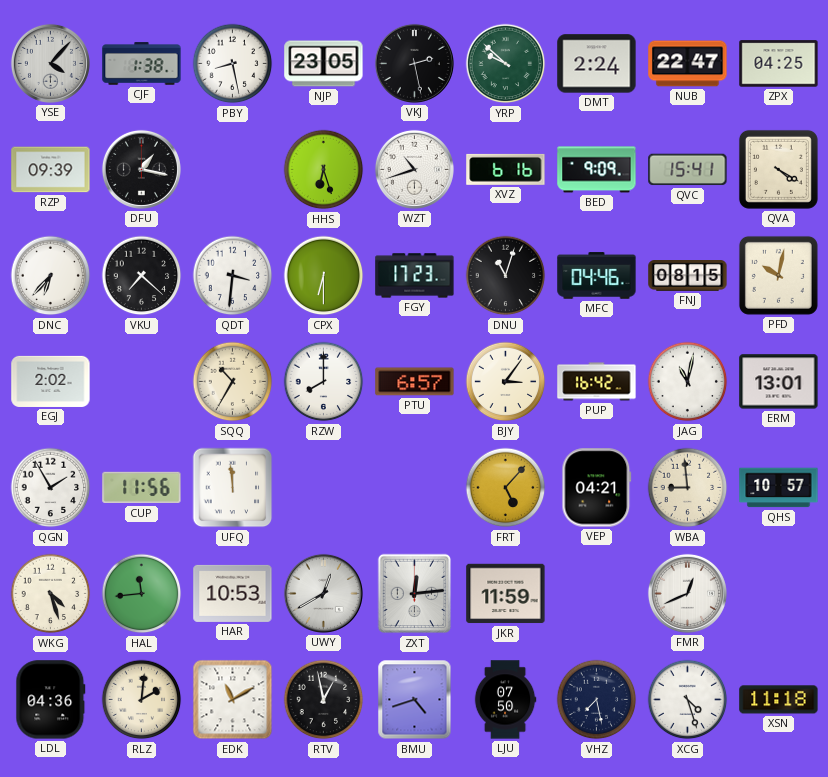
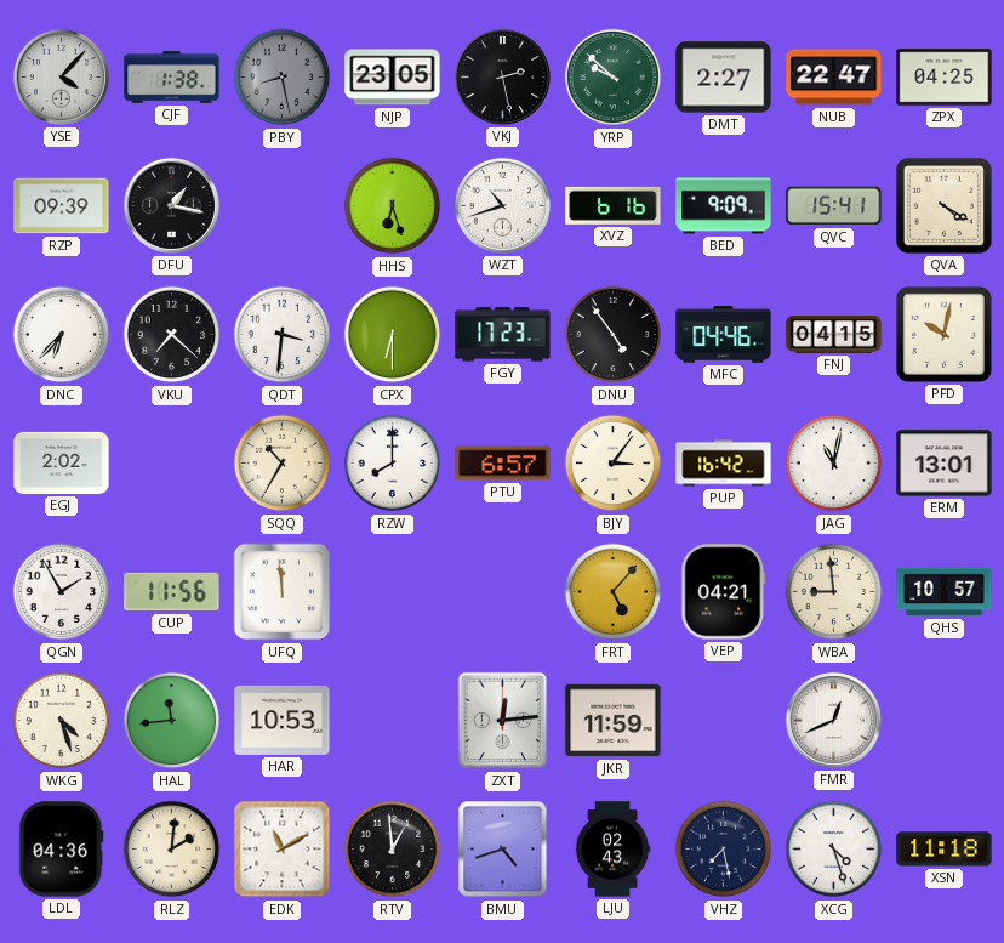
PBY dial: white -> grey
DMT: 2:24 -> 2:27
DNU: 11:03 -> 4:54
FNJ: 08:15 -> 04:15
UWY: 12:40 -> none
RTV: 12:58 -> 12:59
LJU: 07:50 -> 02:43
